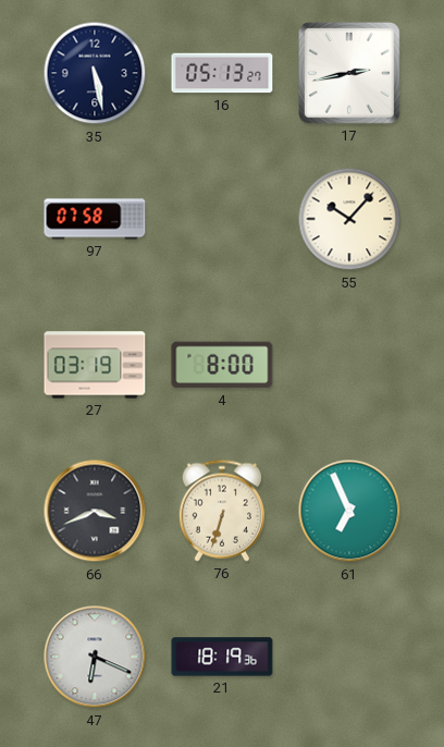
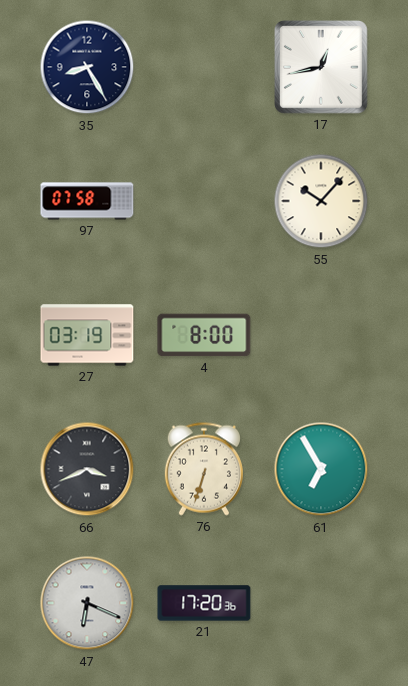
35: 5:28 -> 8:25
16: 05:13 -> none
17: 2:43 -> 12:43
61: 6:56 -> 6:55
21: 18:19 -> 17:20
